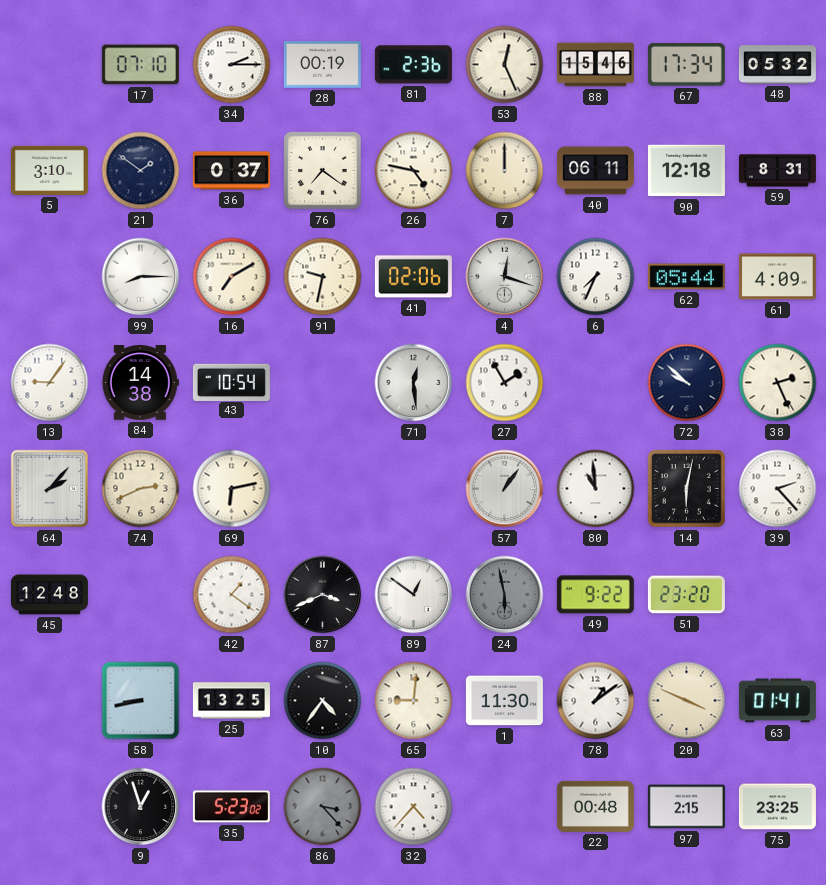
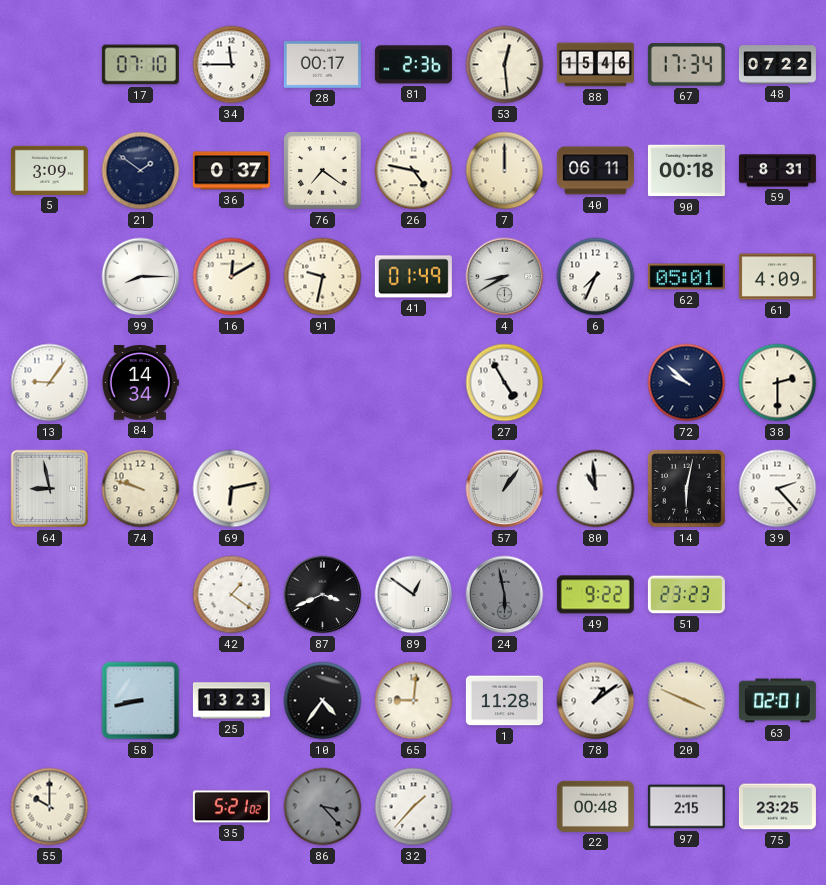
34: 2:15 -> 11:45
28: 00:19 -> 00:17
53: 12:26 -> 12:29
48: 05:32 -> 07:22
5: 3:10 -> 3:09
90: 12:18 -> 00:18
16: 7:10 -> 12:10
41: 02:06 -> 01:49
4: 12:18 -> 8:40
62: 05:44 -> 05:01
84: 14:38 -> 14:34
43: 10:54 -> none
71: 12:29 -> none
27: 1:55 -> 4:55
38: 2:26 -> 2:30
64: 2:07 -> 8:58
74: 2:41 -> 9:48
45: 12:48 -> none
51: 23:20 -> 23:23
25: 13:25 -> 13:23
1: 11:30 -> 11:28
63: 01:41 -> 02:01
55: none -> 10:00
9: 12:57 -> none
35: 5:23 -> 5:21
32: 4:37 -> 1:37
